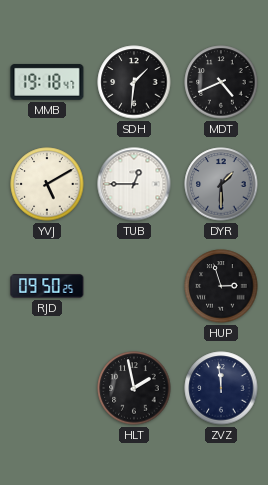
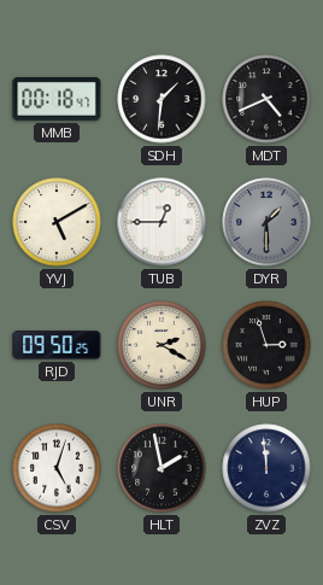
MMB: 19:18 -> 00:18
UNR: none -> 2:20
CSV: none -> 5:03
